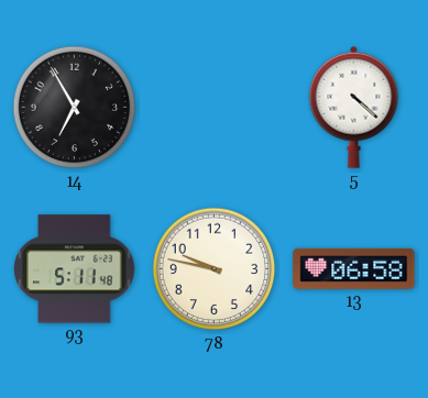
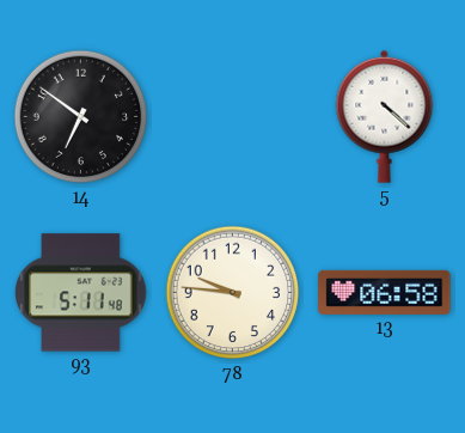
14: 6:55 -> 6:51
78: 9:47 -> 9:46
